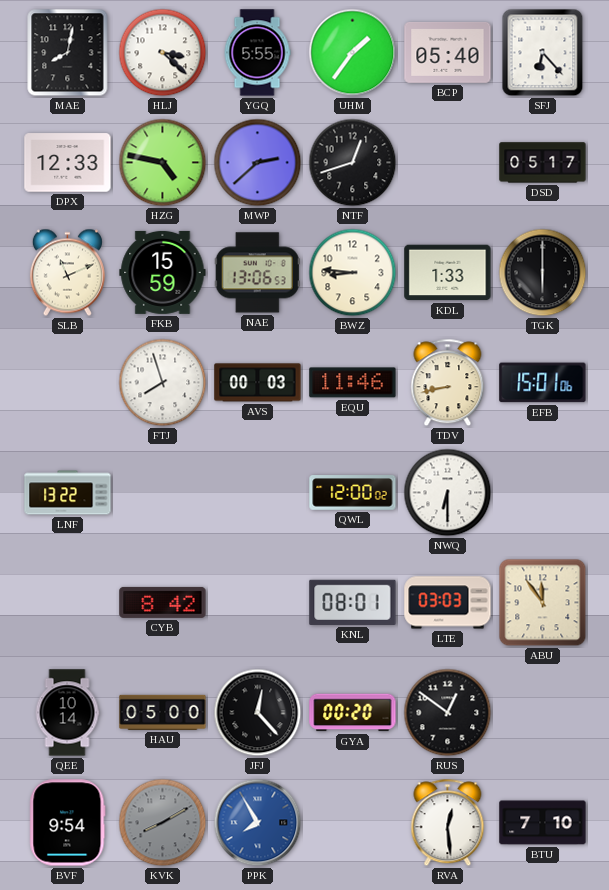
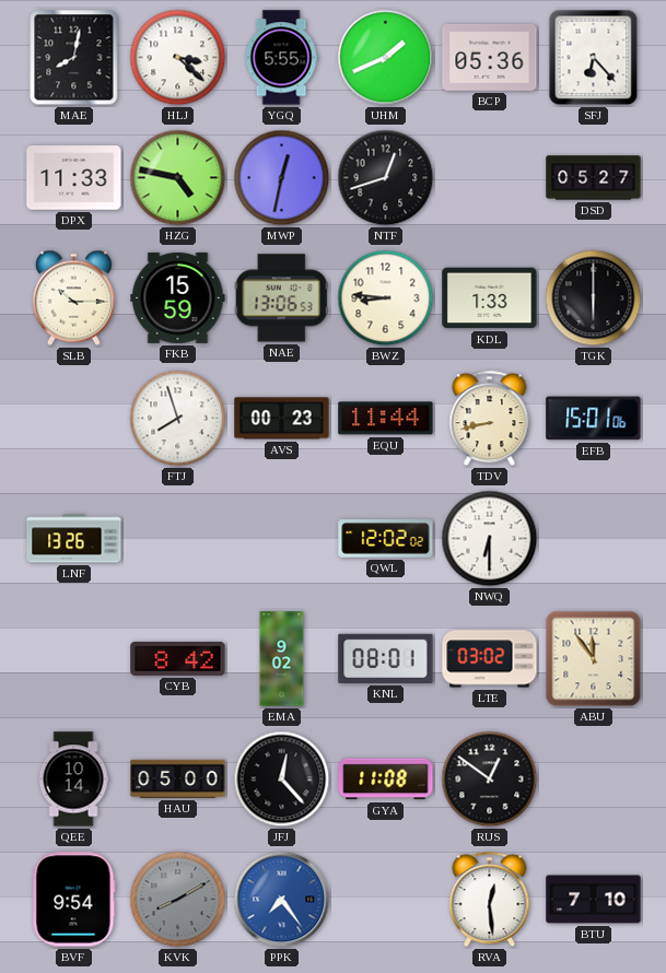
UHM: 1:36 -> 1:41
BCP: 05:40 -> 05:36
DPX: 12:33 -> 11:33
MWP: 2:38 -> 12:32
DSD: 05:17 -> 05:27
SLB: 11:11 -> 10:15
AVS: 00:03 -> 00:23
EQU: 11:46 -> 11:44
LNF: 13:22 -> 13:26
QWL: 12:00 -> 12:02
EMA: none -> 9:02
LTE: 03:03 -> 03:02
GYA: 00:20 -> 11:08
PPK: 7:55 -> 7:24
